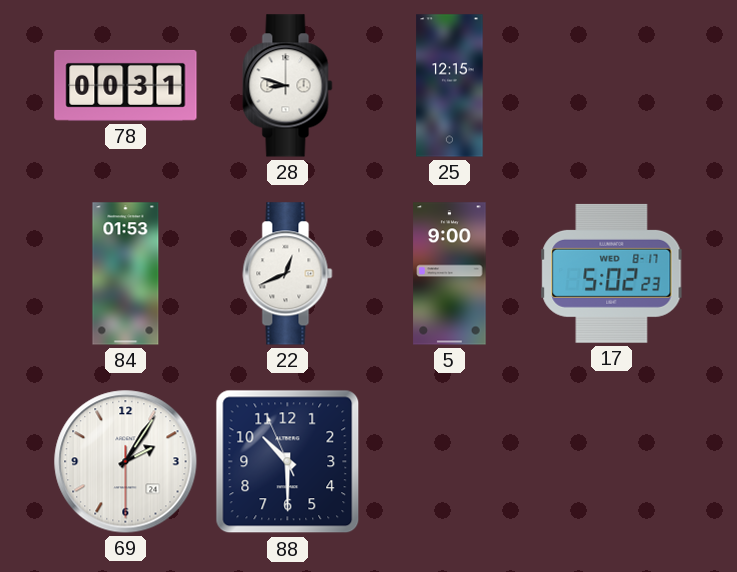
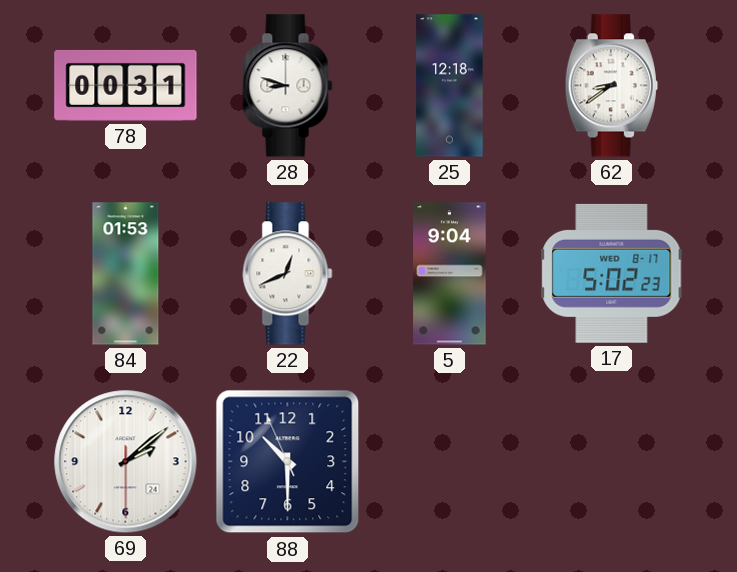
25: 12:15 -> 12:18
62: none -> 8:39
5: 9:00 -> 9:04
69: 2:05 -> 2:08
